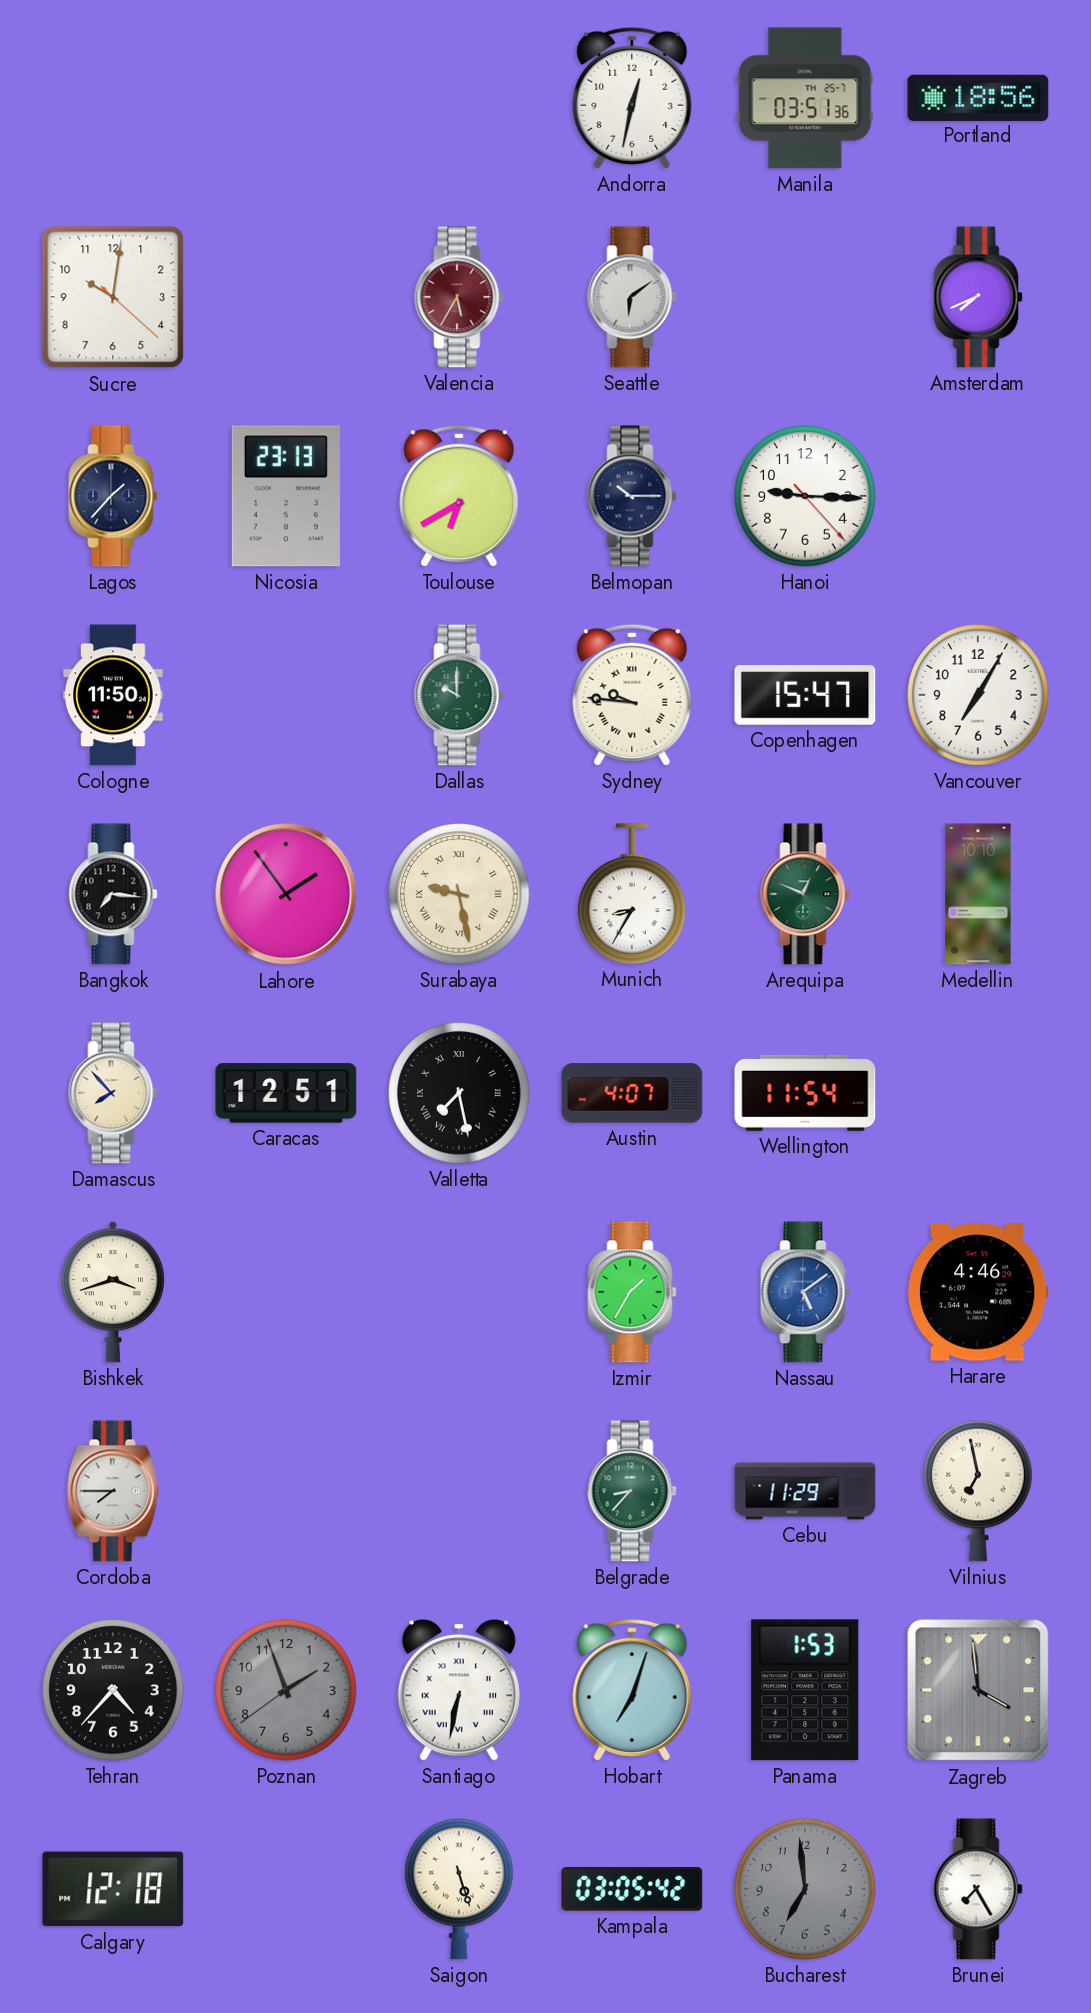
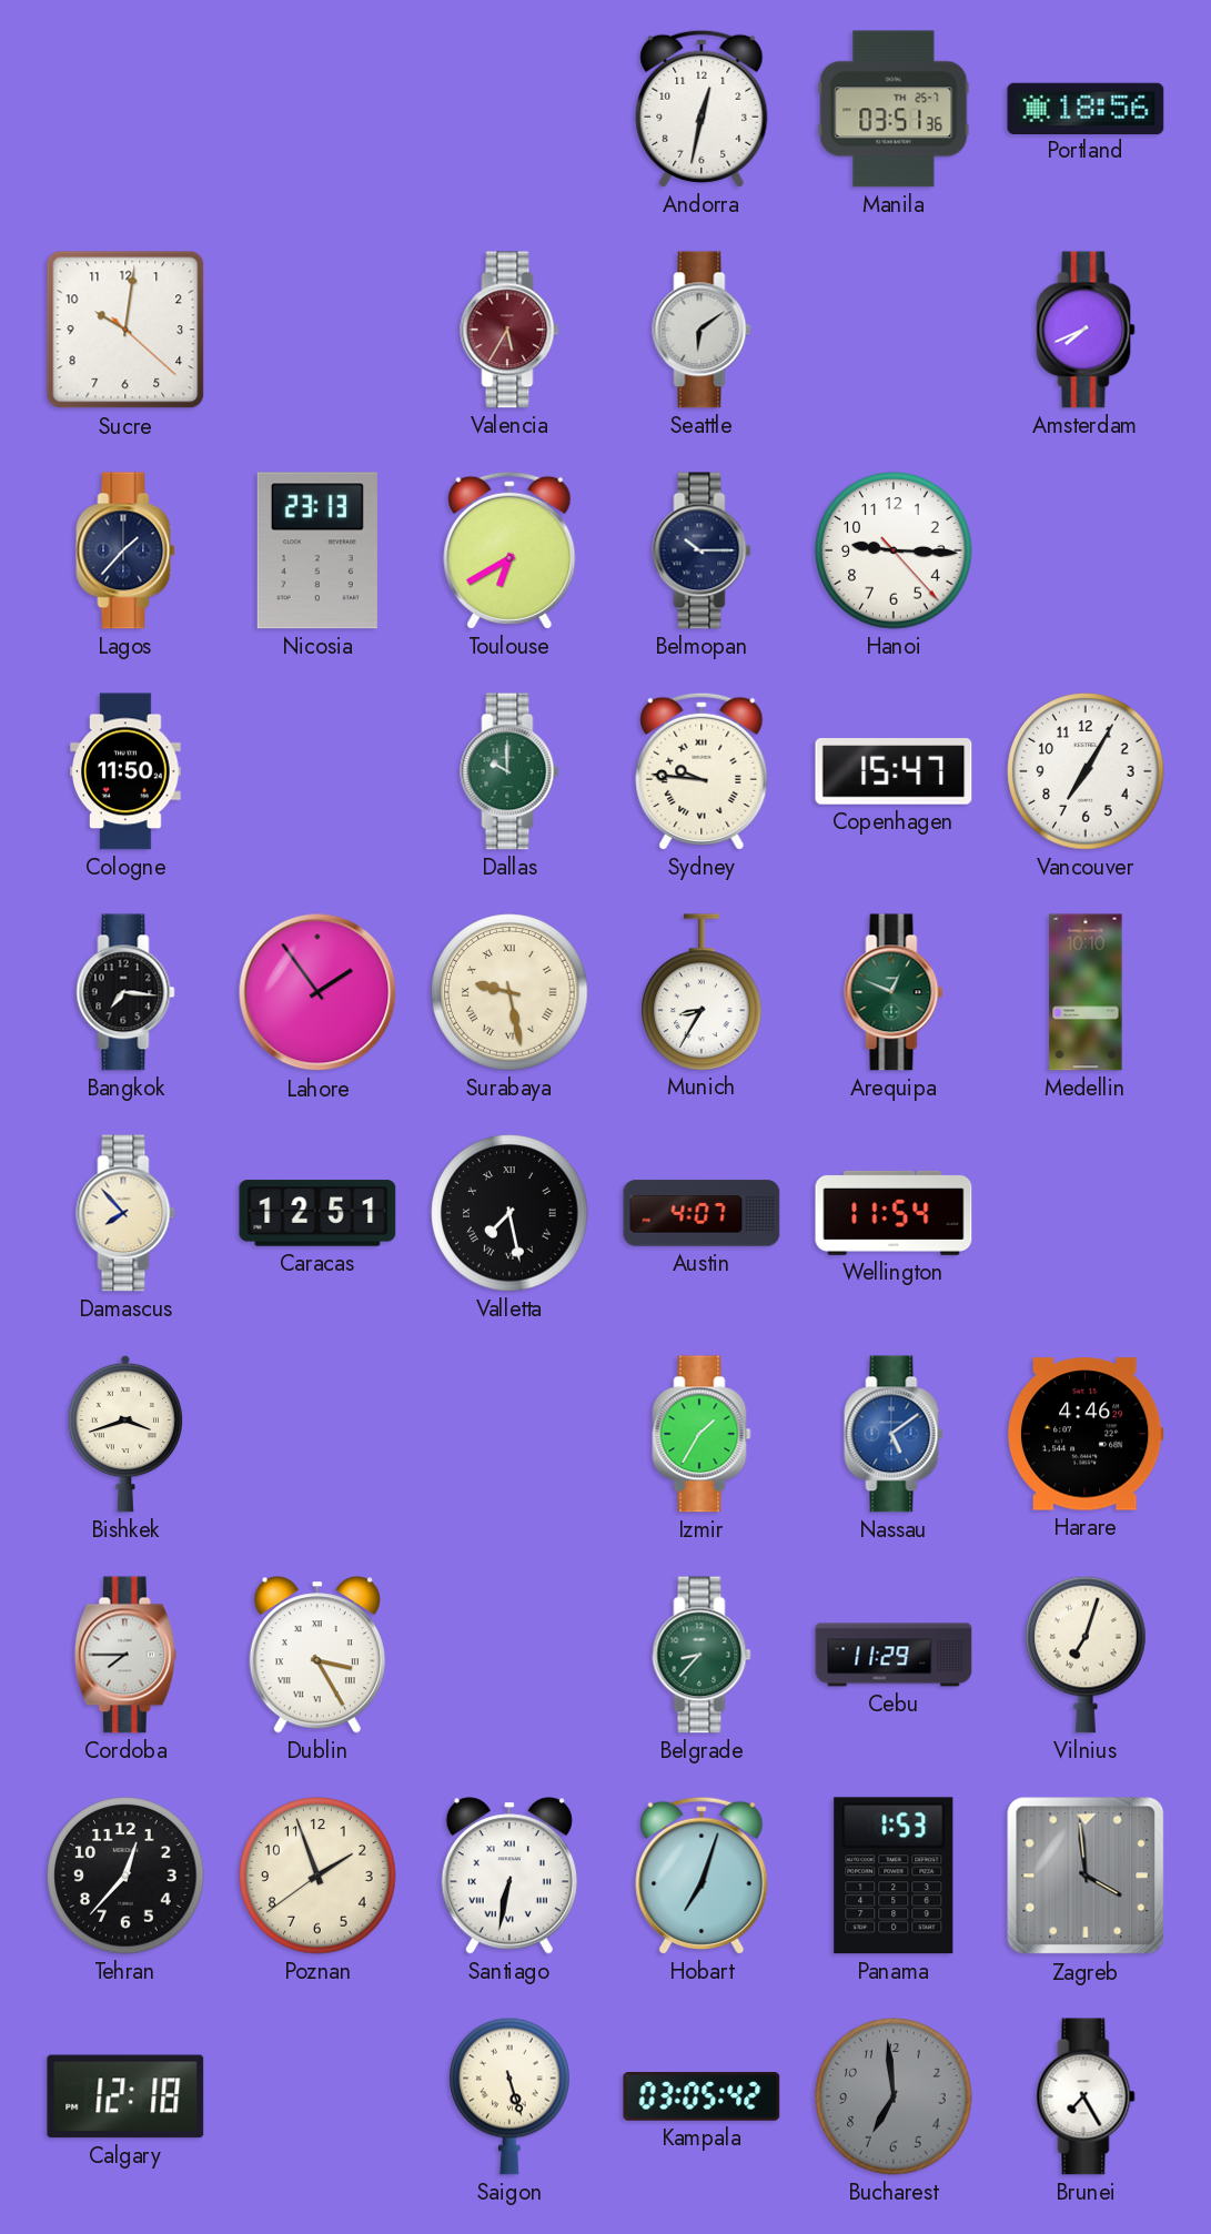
Dublin: none -> 3:25
Vilnius: 6:58 -> 7:03
Tehran: 4:37 -> 12:37
Poznan dial: grey -> cream
